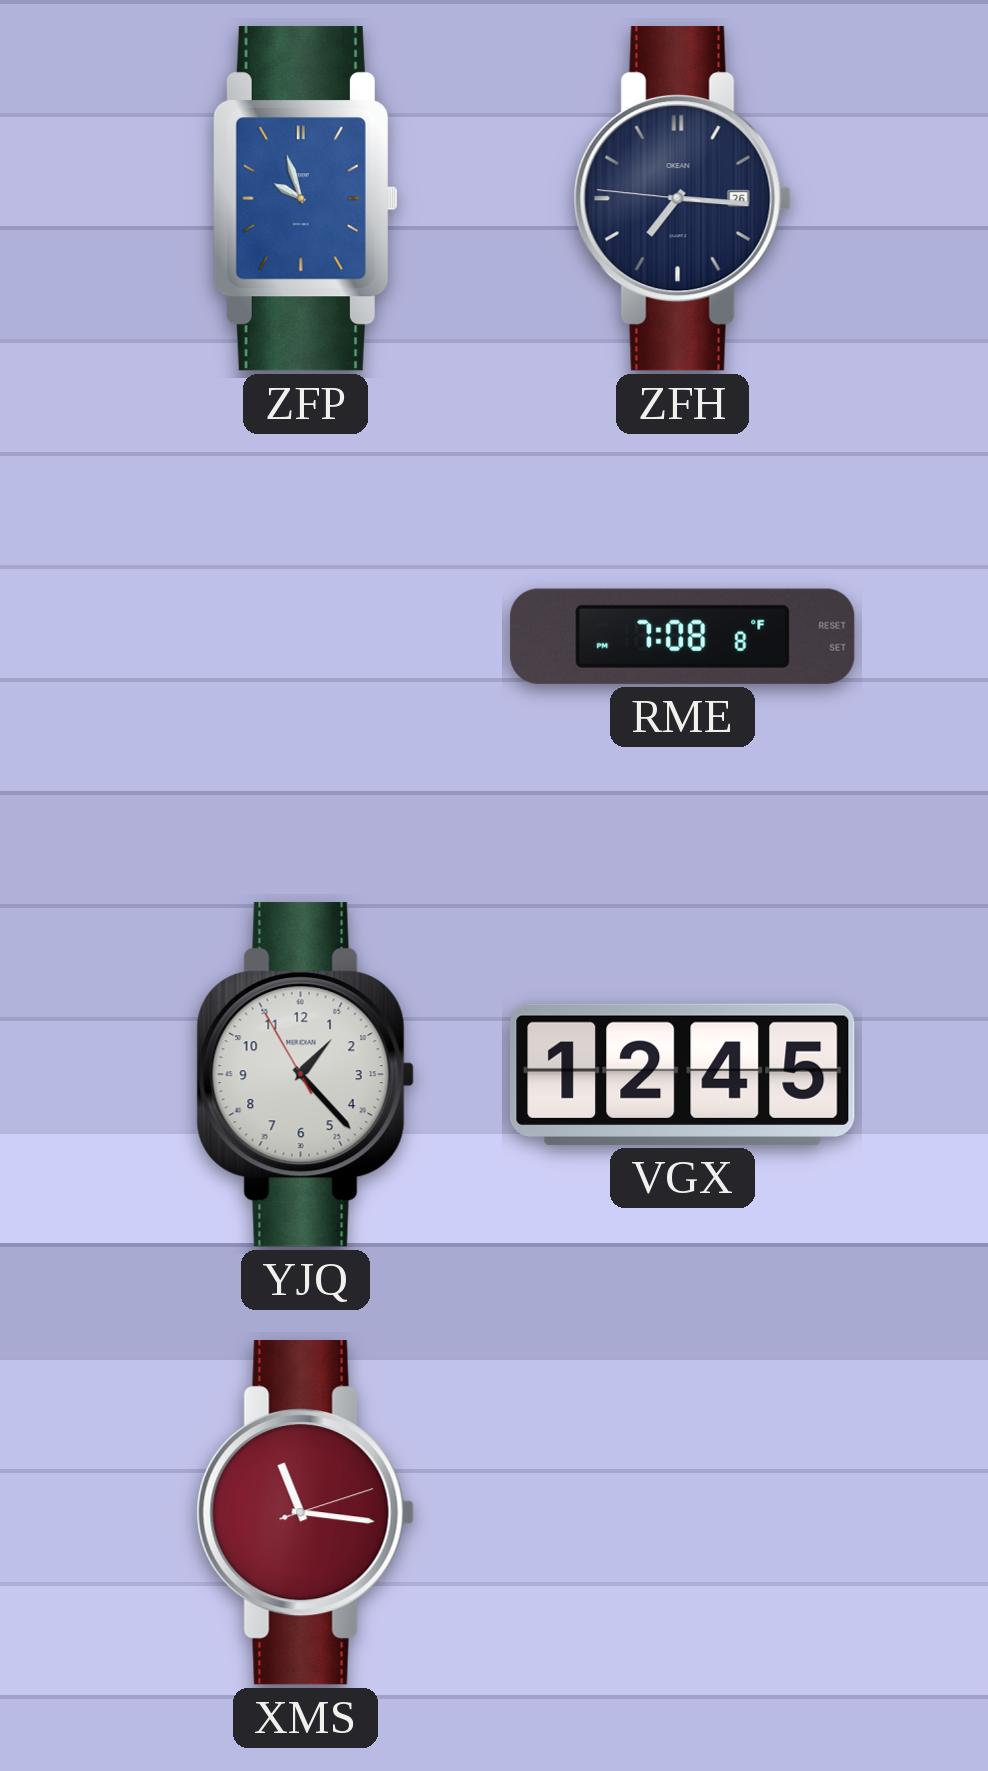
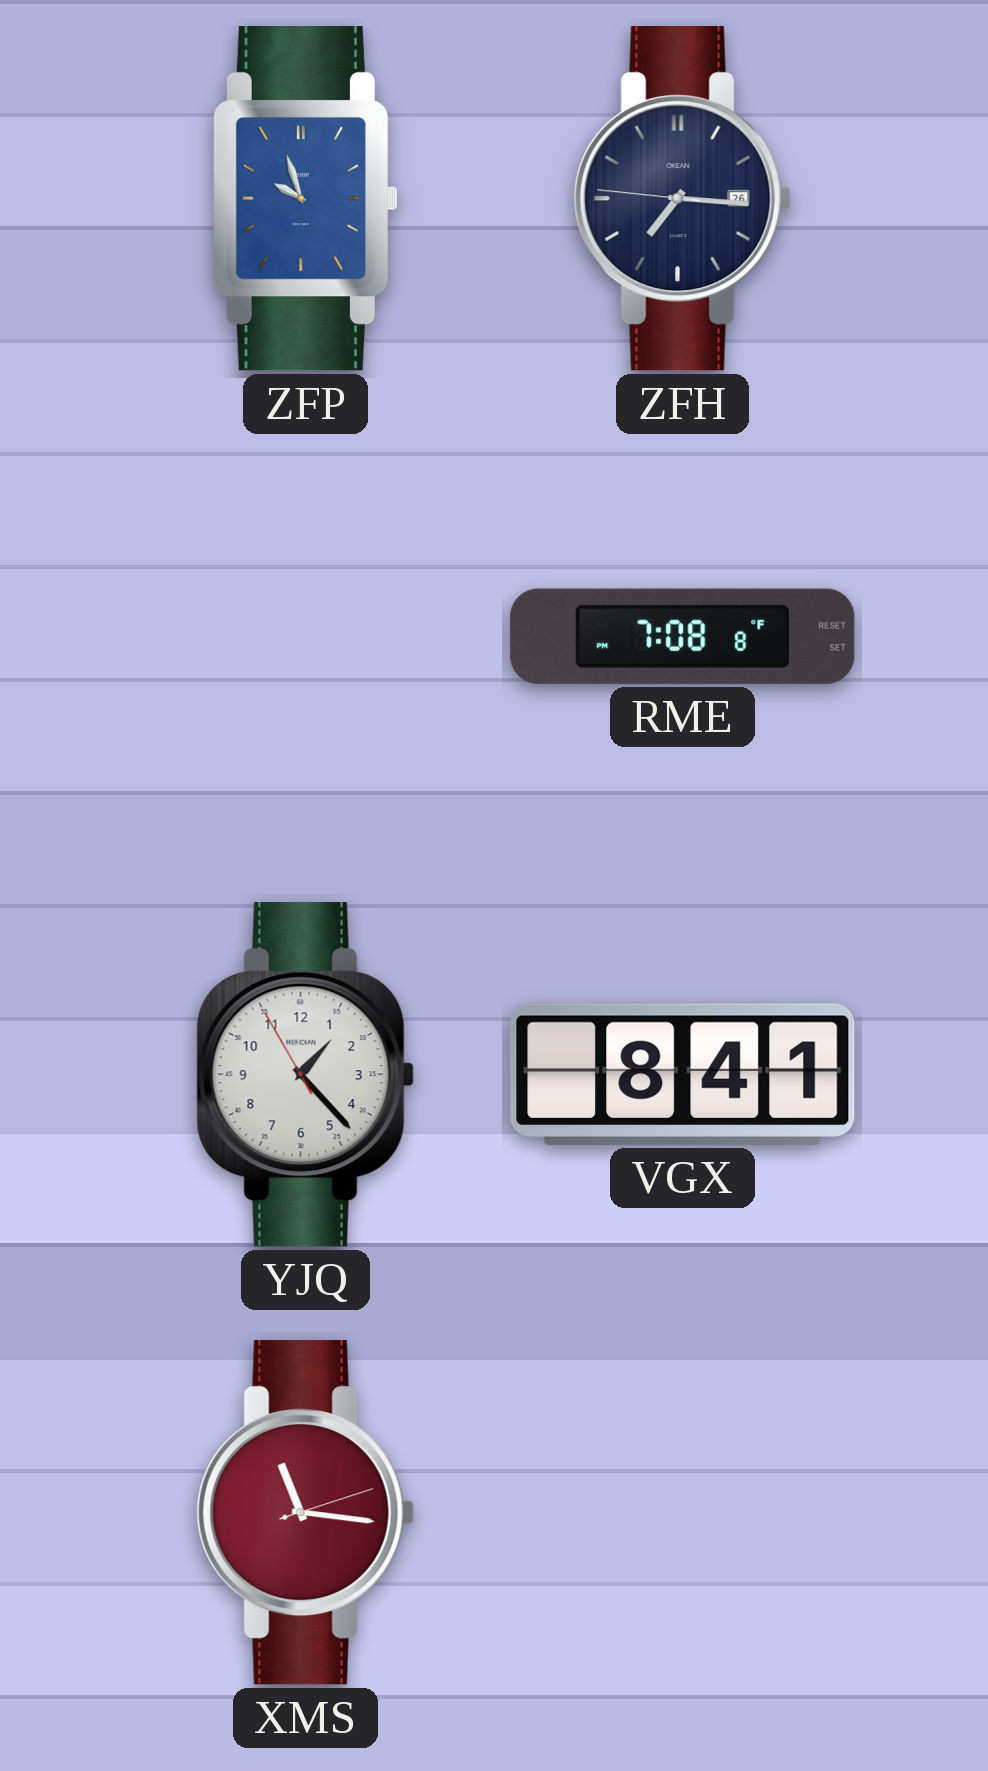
VGX: 12:45 -> 8:41
